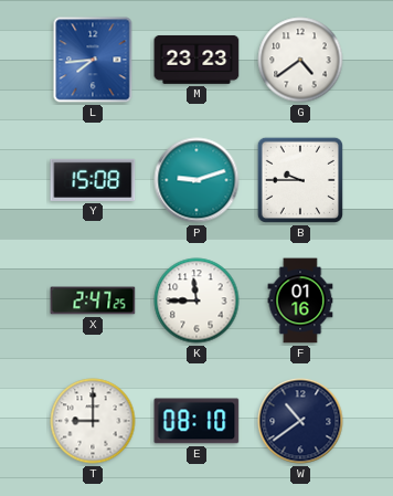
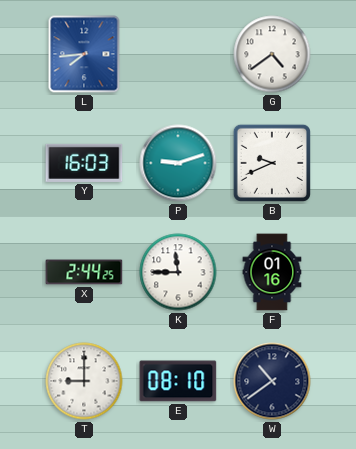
M: 23:23 -> none
Y: 15:08 -> 16:03
B: 9:45 -> 9:41
X: 2:47 -> 2:44
